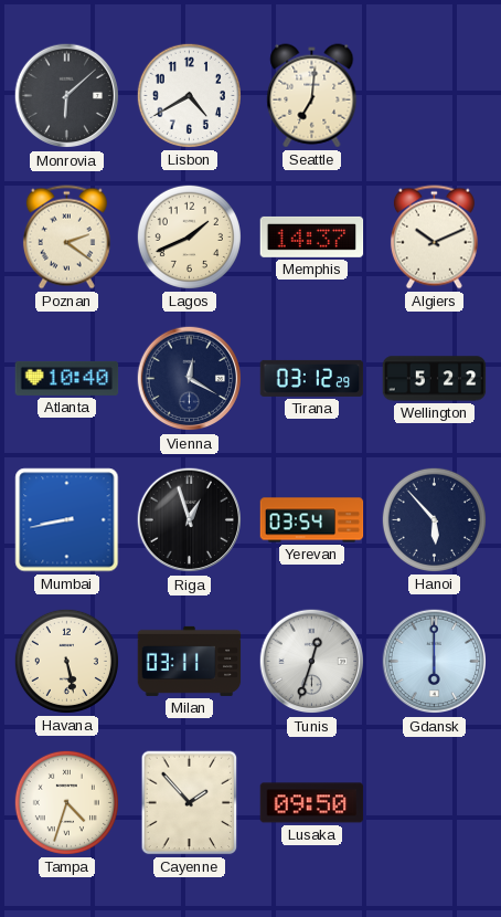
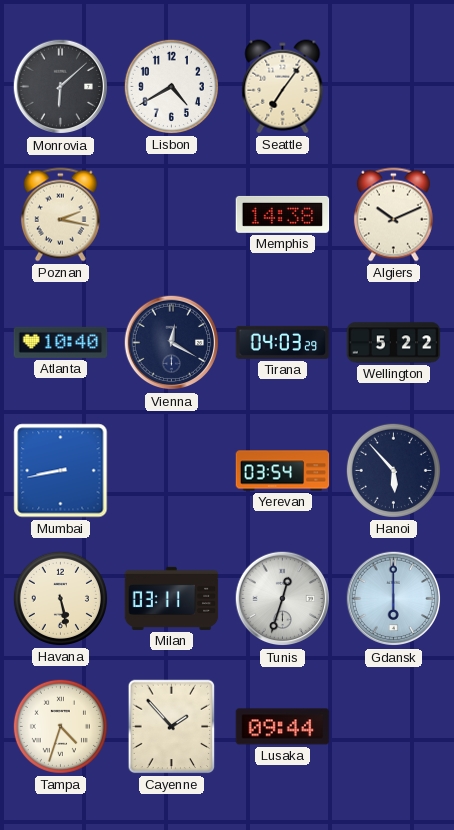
Seattle: 7:01 -> 7:06
Poznan: 2:21 -> 2:17
Lagos: 1:41 -> none
Memphis: 14:37 -> 14:38
Tirana: 03:12 -> 04:03
Riga: 12:57 -> none
Lusaka: 09:50 -> 09:44
